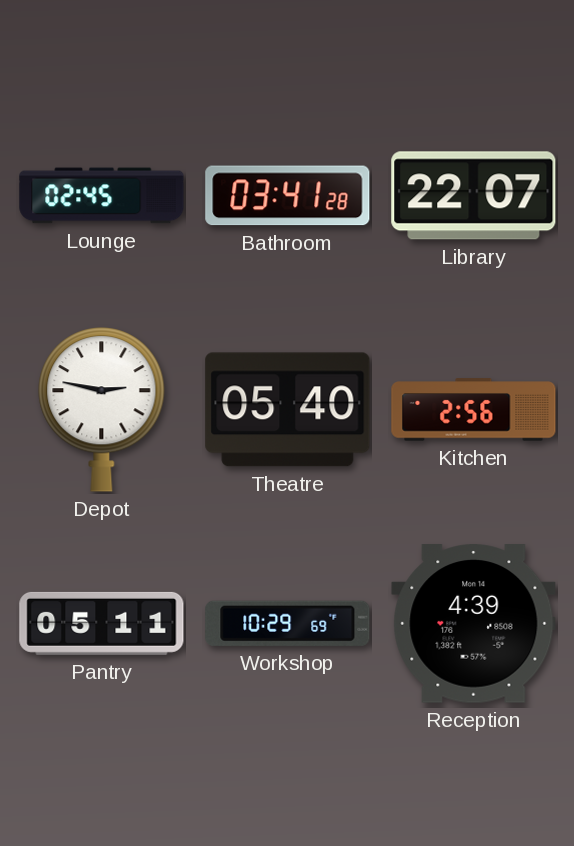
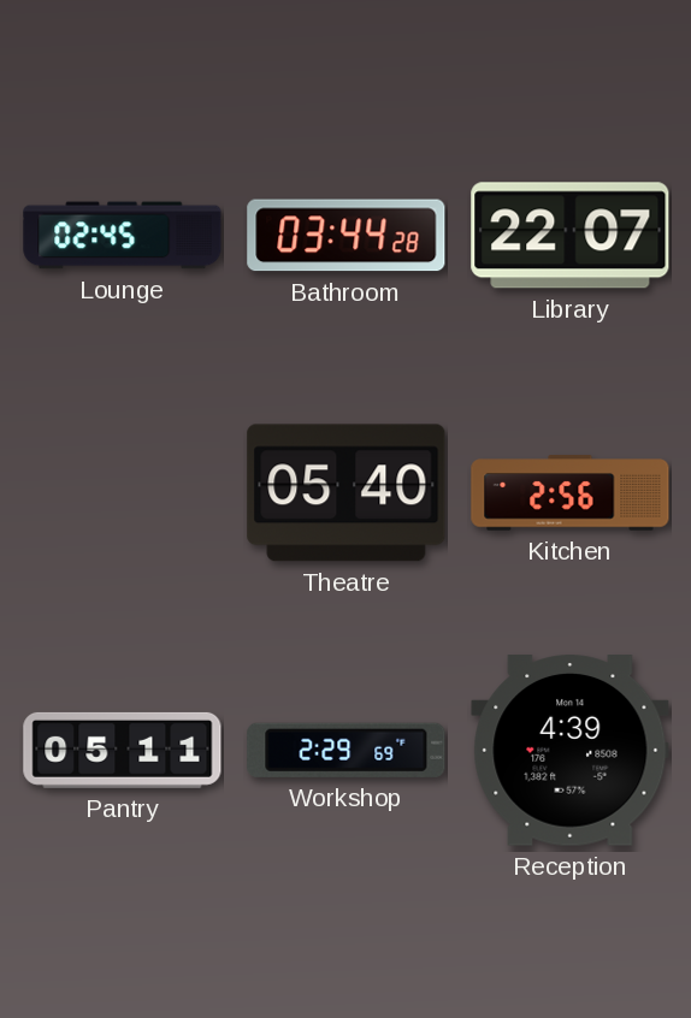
Bathroom: 03:41 -> 03:44
Depot: 2:47 -> none
Workshop: 10:29 -> 2:29
